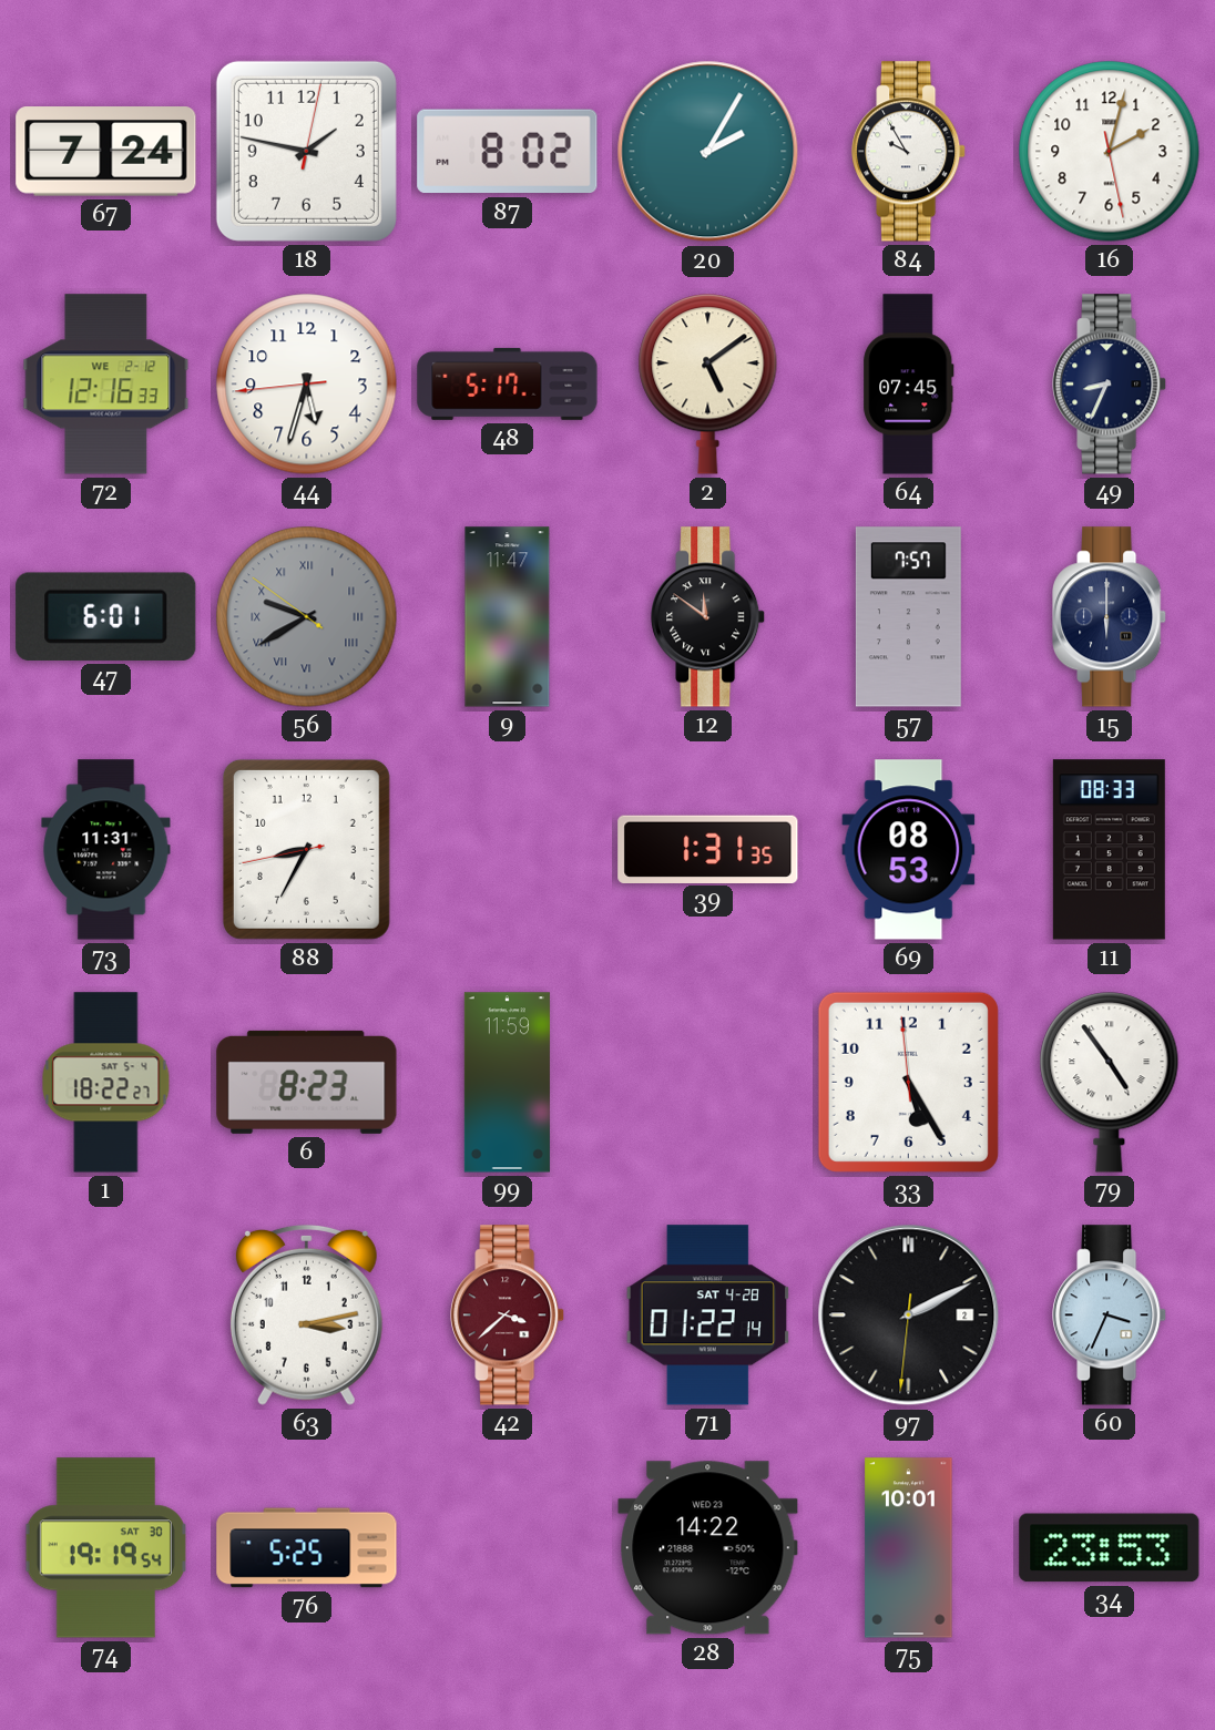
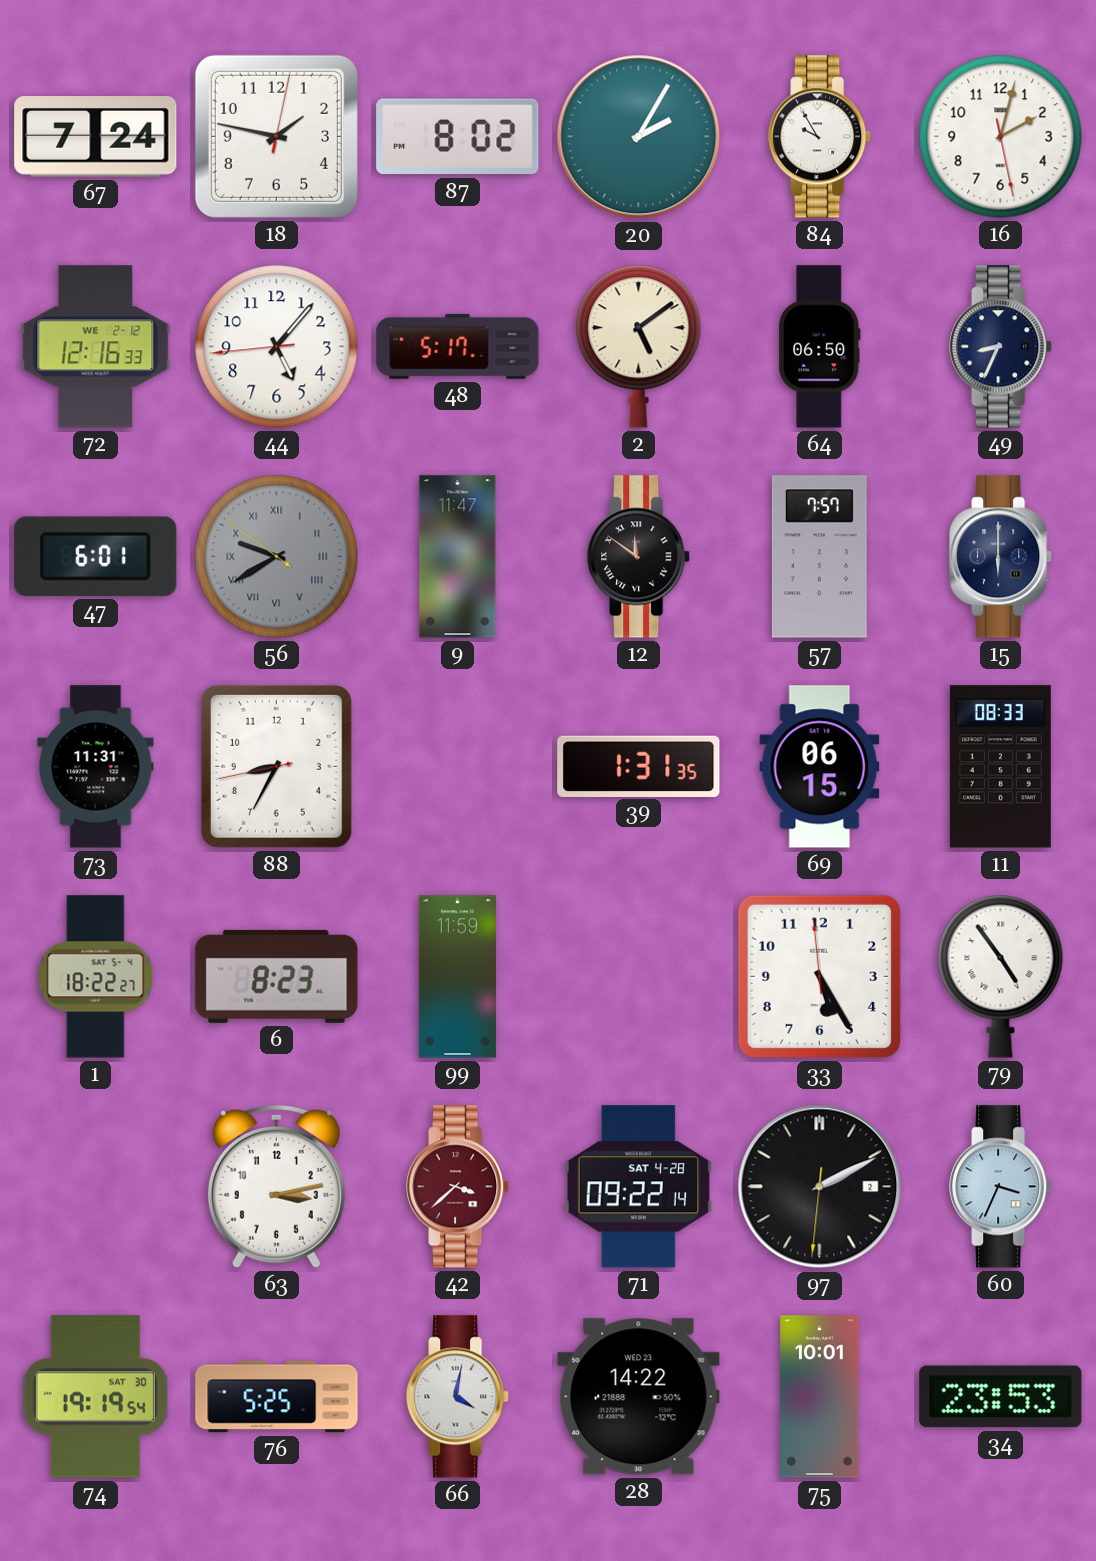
44: 5:32 -> 5:06
64: 07:45 -> 06:50
69: 08:53 -> 06:15
71: 01:22 -> 09:22
66: none -> 4:02
